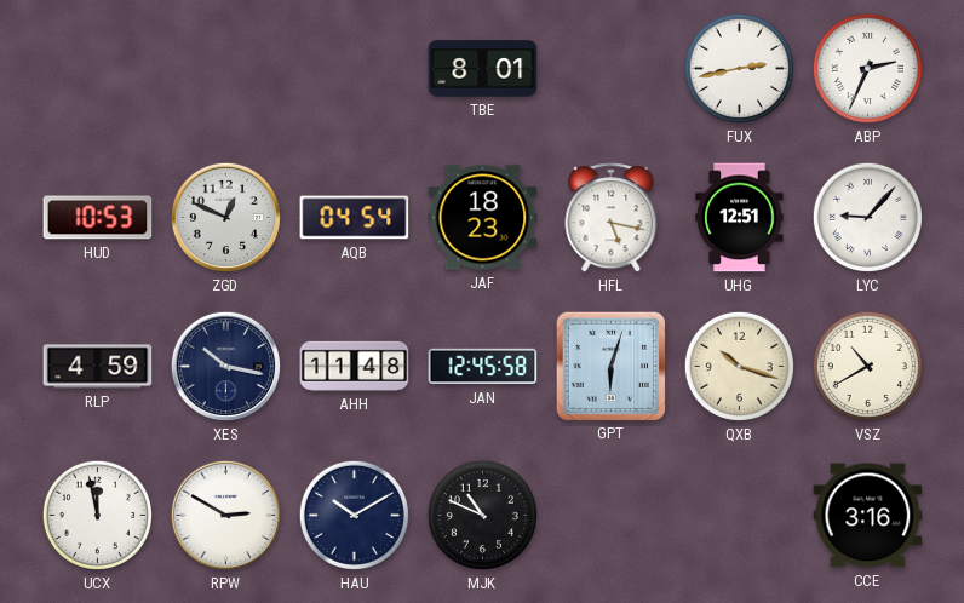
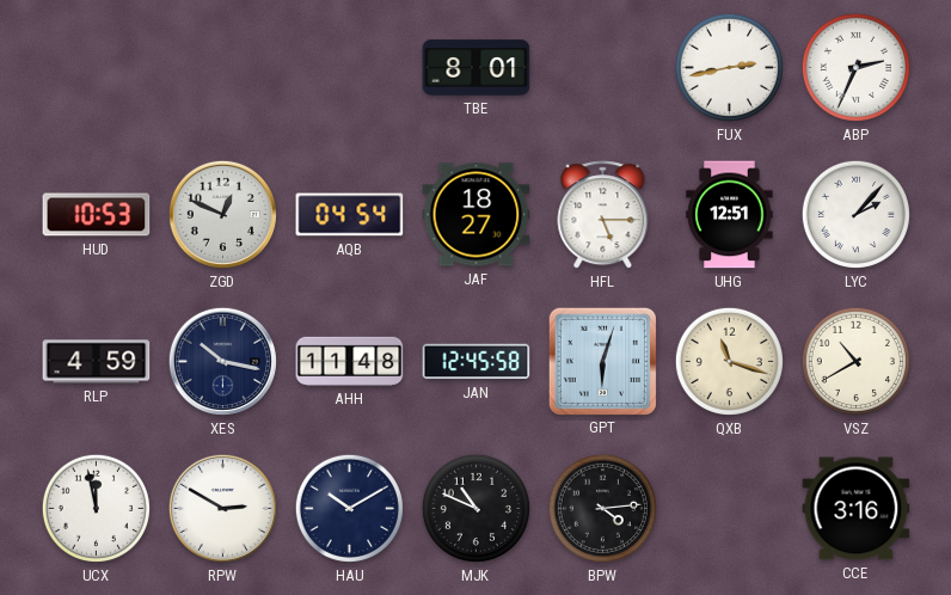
JAF: 18:23 -> 18:27
HFL: 5:17 -> 5:15
LYC: 9:07 -> 2:07
QXB: 10:18 -> 11:18
BPW: none -> 4:14
